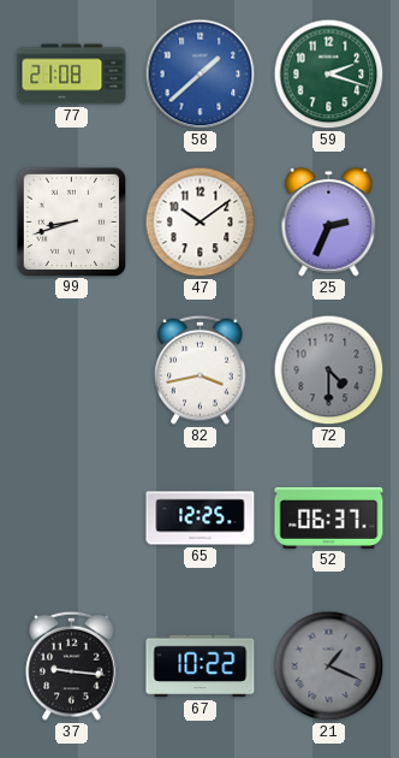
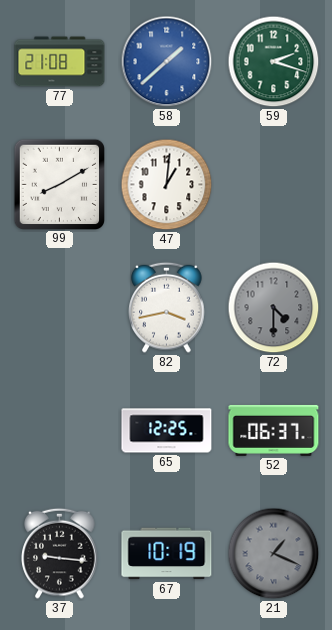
99: 8:42 -> 8:10
47: 10:09 -> 1:01
25: 2:34 -> none
67: 10:22 -> 10:19
